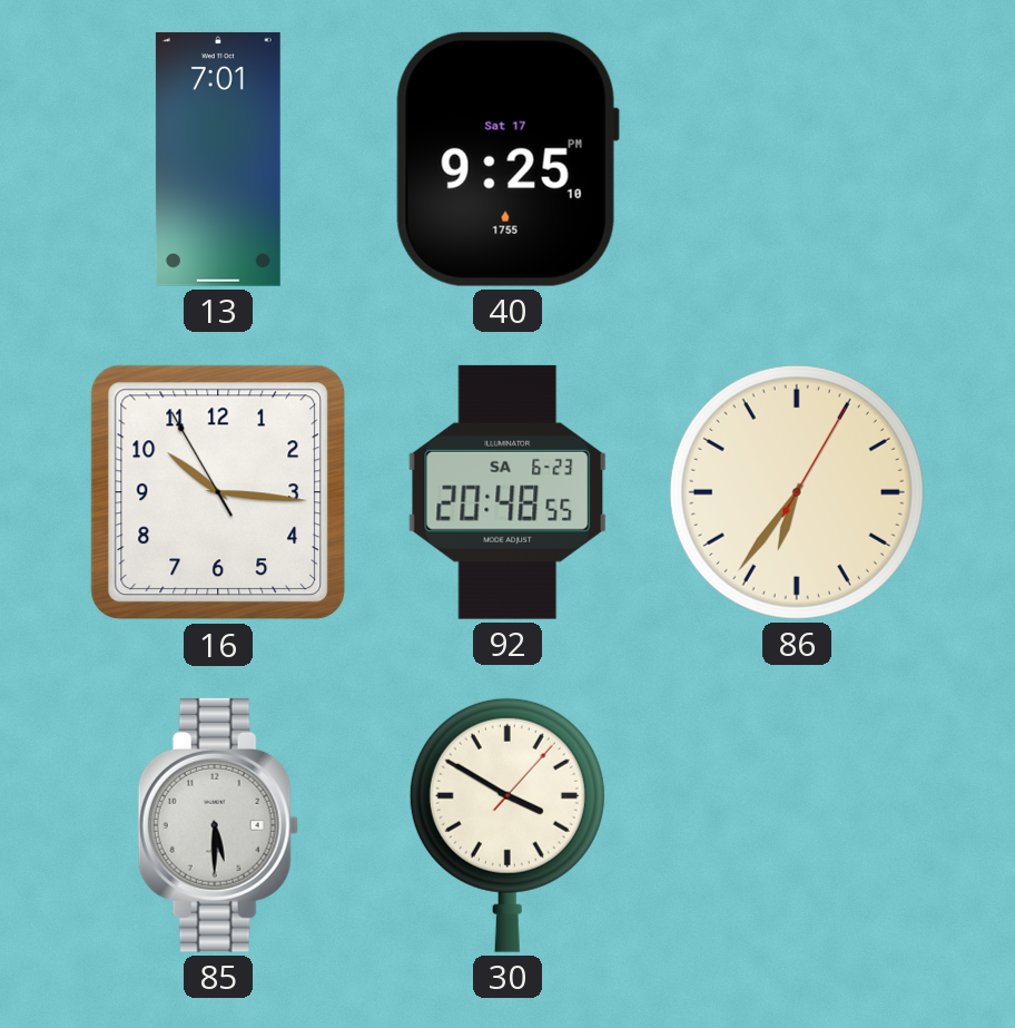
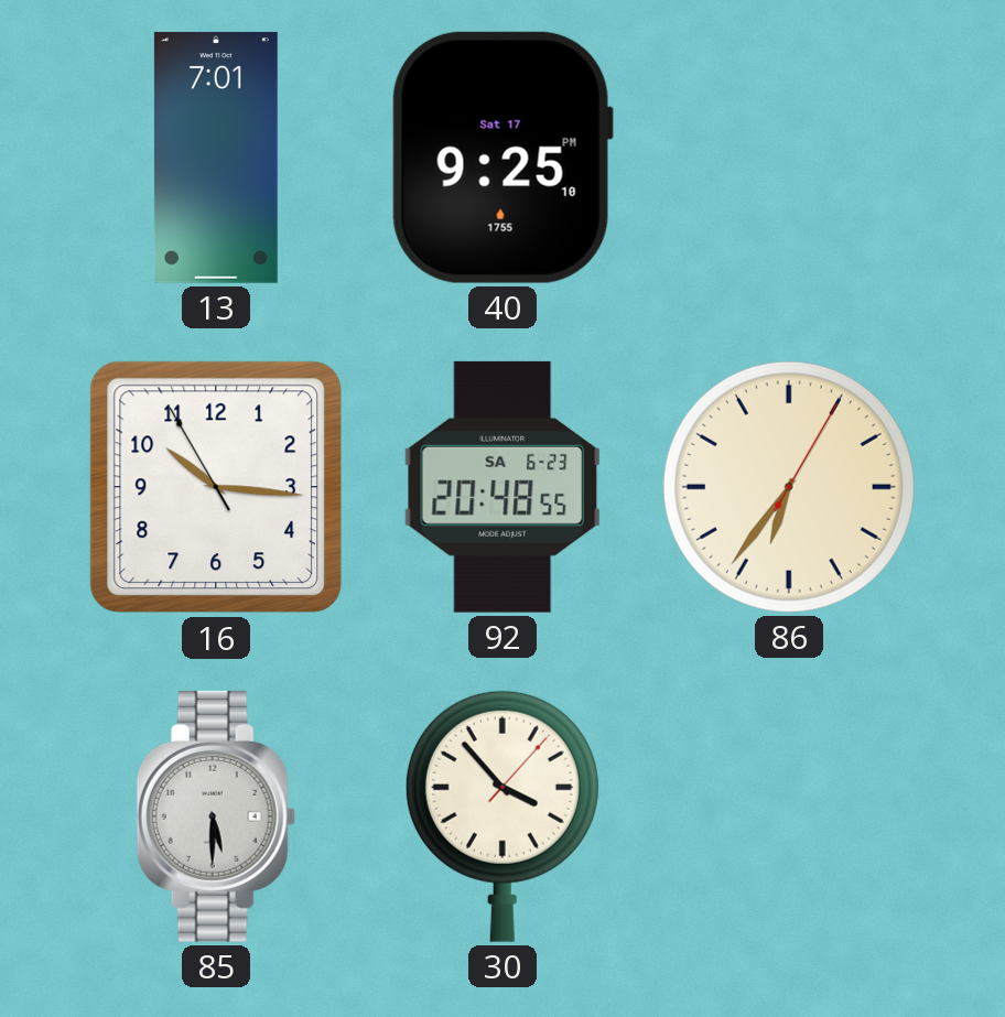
30: 3:50 -> 3:53
